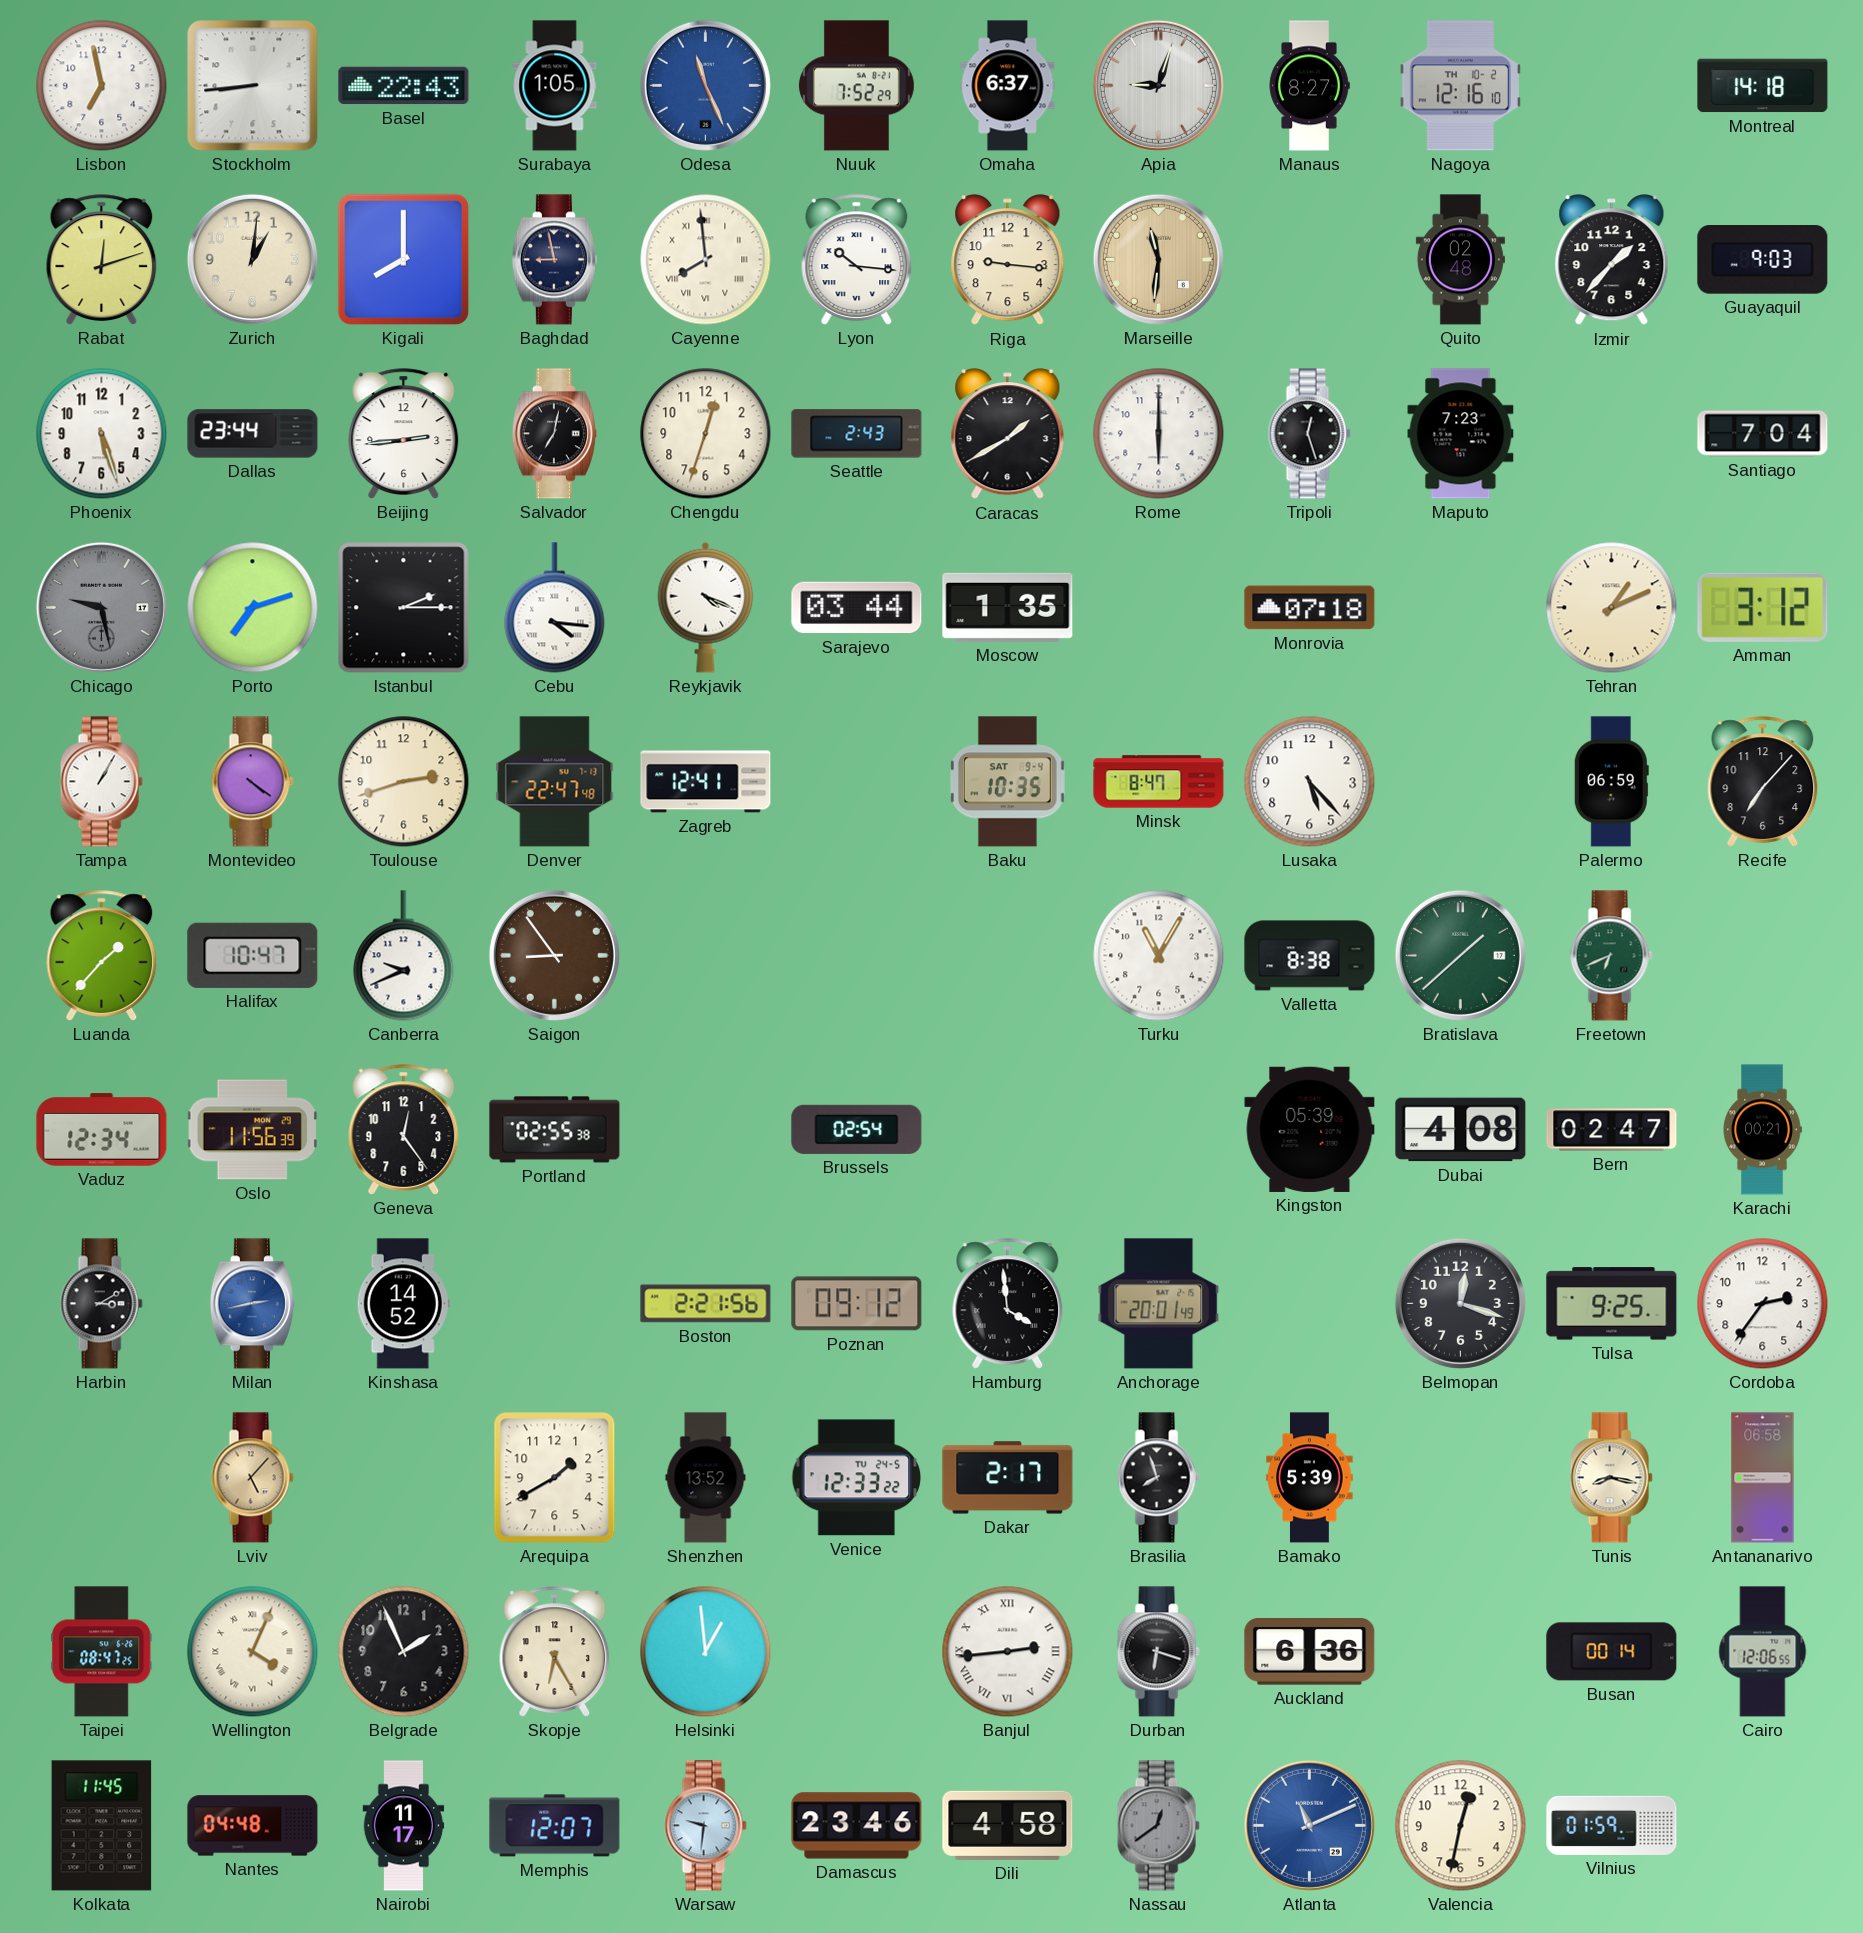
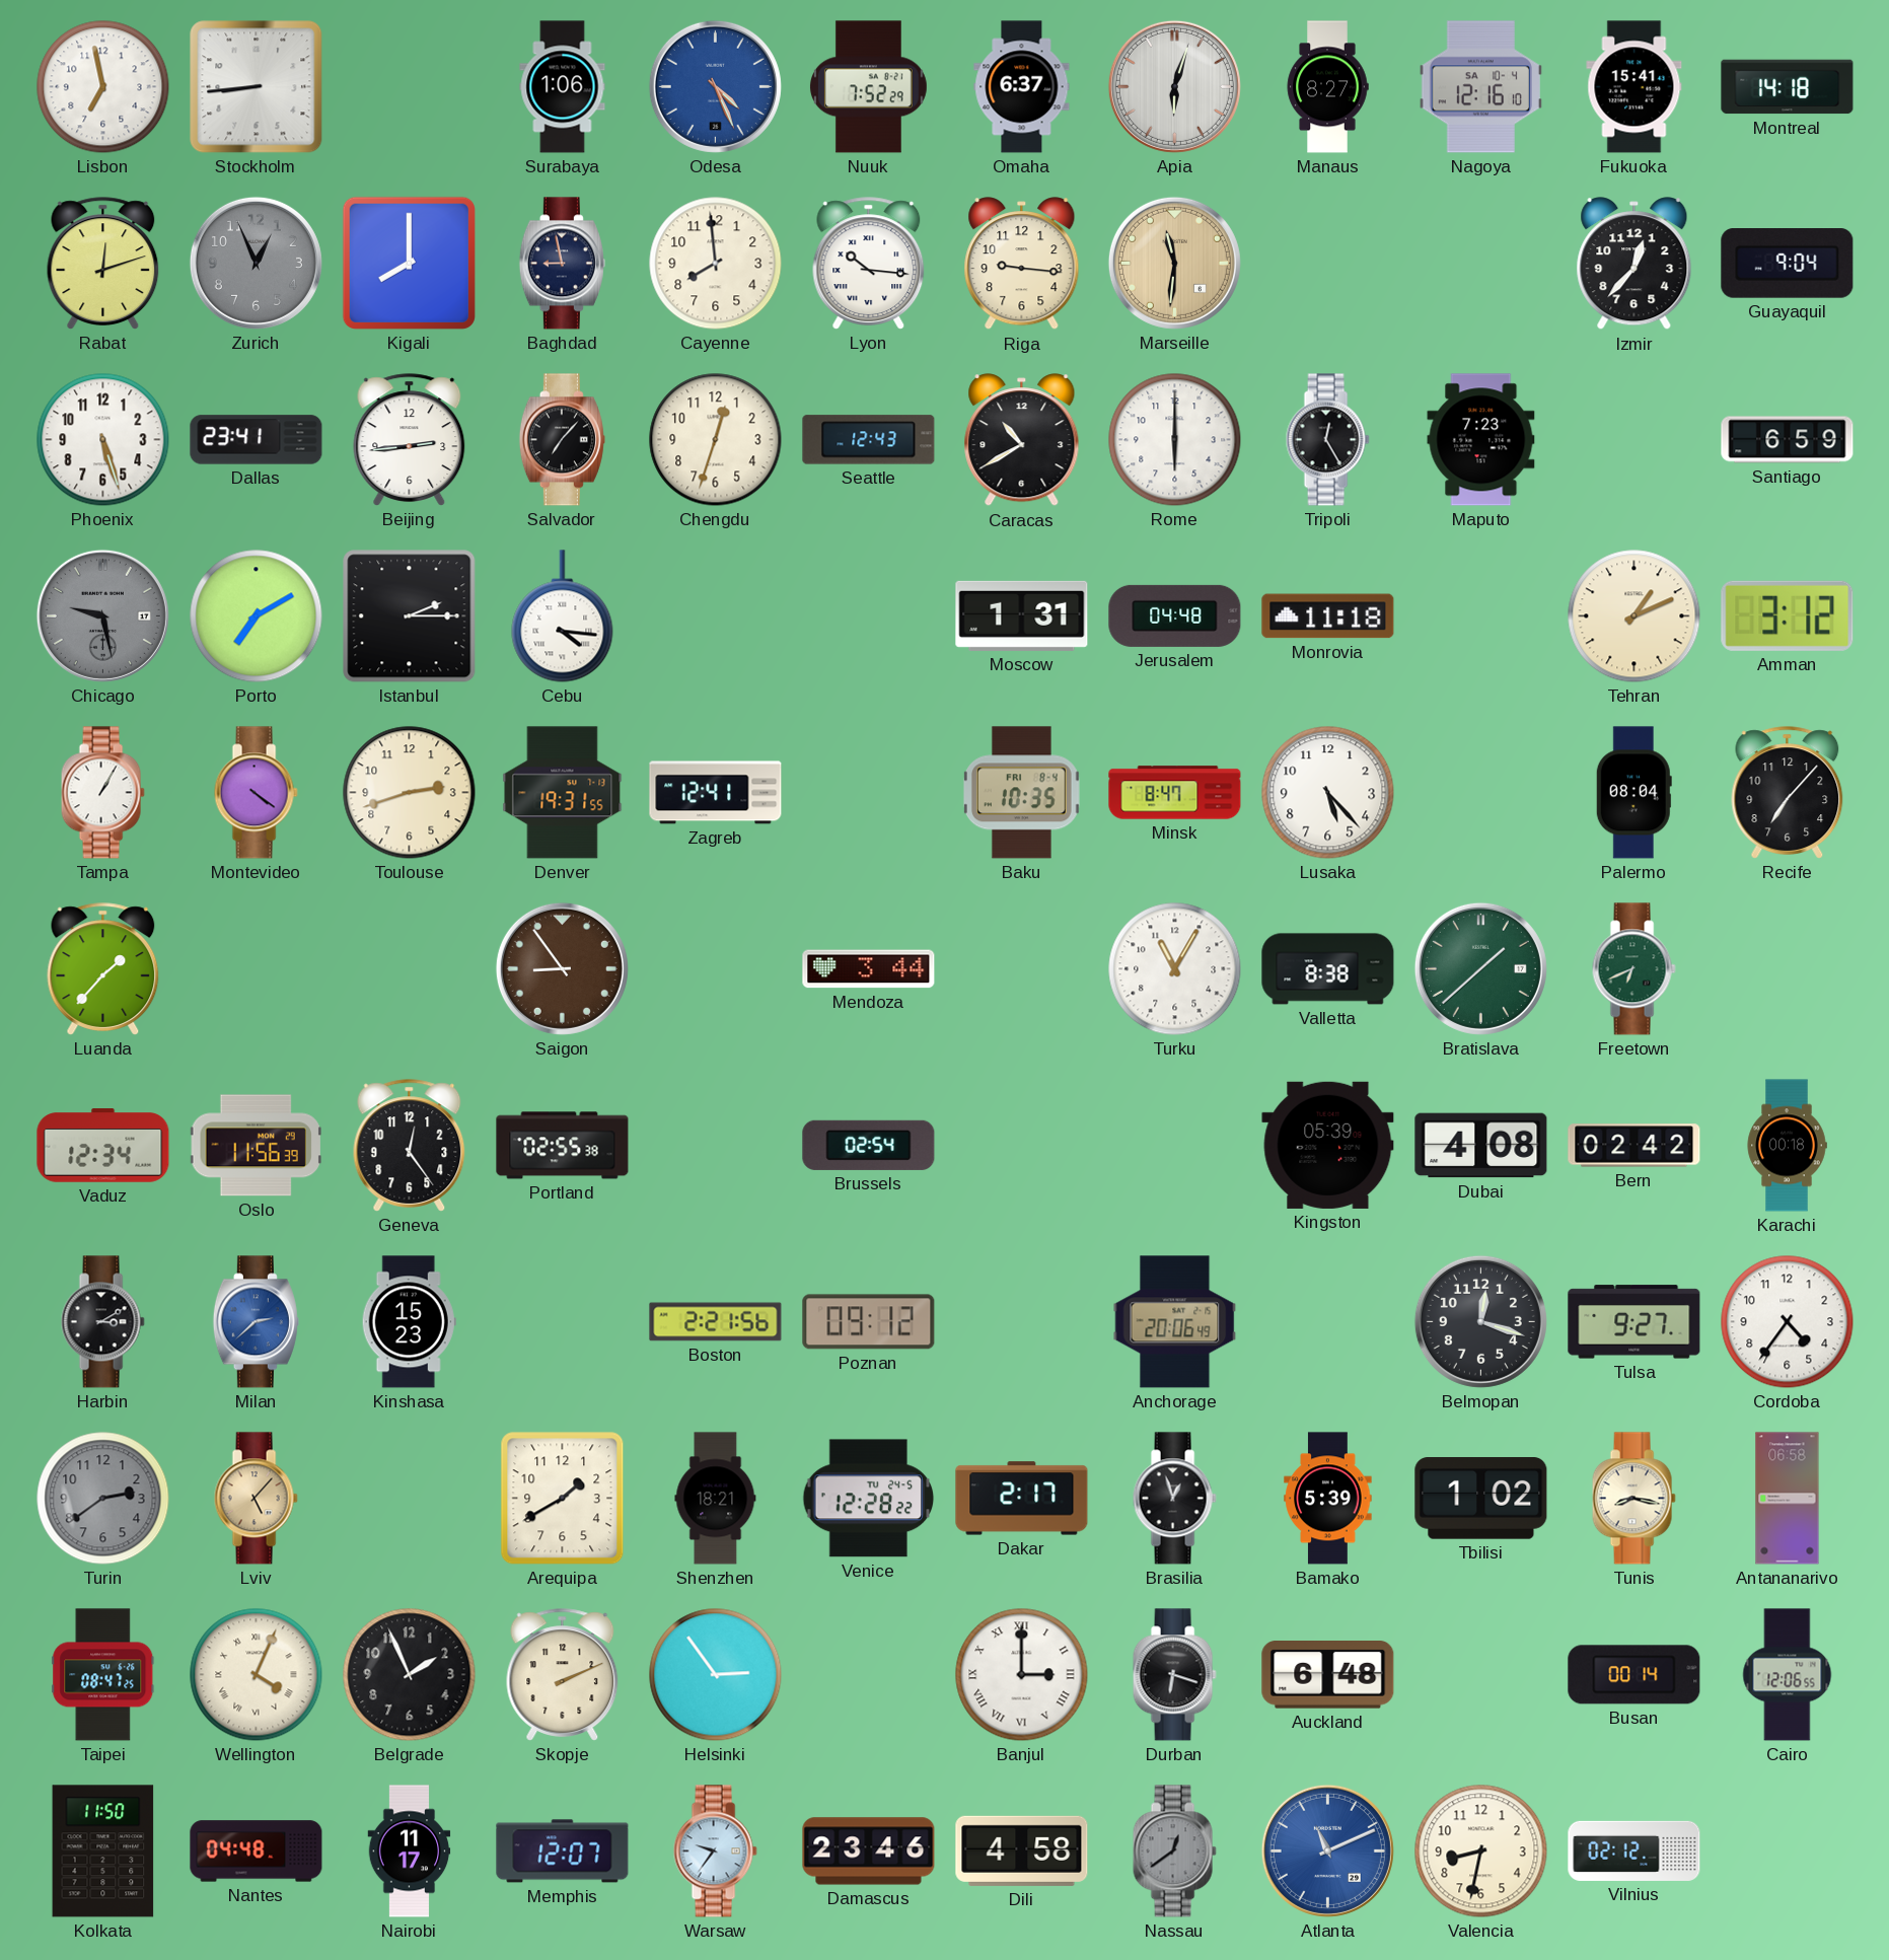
Basel: 22:43 -> none
Surabaya: 1:05 -> 1:06
Odesa: 11:26 -> 4:26
Apia: 9:03 -> 6:03
Nagoya date: TH 10-2 -> SA 10-4
Fukuoka: none -> 15:41
Zurich: 1:01 -> 12:56
Zurich dial: cream -> grey
Cayenne numerals: Roman -> Arabic
Quito: 02:48 -> none
Izmir: 1:37 -> 12:37
Guayaquil: 9:03 -> 9:04
Dallas: 23:44 -> 23:41
Salvador: 7:02 -> 7:07
Seattle: 2:43 -> 12:43
Caracas: 1:40 -> 10:40
Tripoli: 12:27 -> 12:25
Santiago: 7:04 -> 6:59
Porto: 7:12 -> 7:10
Reykjavik: 4:19 -> none
Sarajevo: 03:44 -> none
Moscow: 1:35 -> 1:31
Jerusalem: none -> 04:48
Monrovia: 07:18 -> 11:18
Denver: 22:47 -> 19:31
Baku date: SAT 9-4 -> FRI 8-4
Palermo: 06:59 -> 08:04
Halifax: 10:47 -> none
Canberra: 9:41 -> none
Mendoza: none -> 3:44
Bern: 02:47 -> 02:42
Karachi: 00:21 -> 00:18
Milan: 2:43 -> 2:38
Kinshasa: 14:52 -> 15:23
Hamburg: 3:59 -> none
Anchorage: 20:01 -> 20:06
Tulsa: 9:25 -> 9:27
Cordoba: 2:36 -> 4:36
Turin: none -> 2:39
Shenzhen: 13:52 -> 18:21
Venice: 12:33 -> 12:28
Brasilia: 7:57 -> 12:57
Tbilisi: none -> 1:02
Skopje: 6:25 -> 2:11
Helsinki: 12:59 -> 2:54
Banjul: 2:44 -> 3:00
Auckland: 6:36 -> 6:48
Kolkata: 11:45 -> 11:50
Warsaw: 9:31 -> 9:36
Valencia: 12:32 -> 8:32
Vilnius: 01:59 -> 02:12
